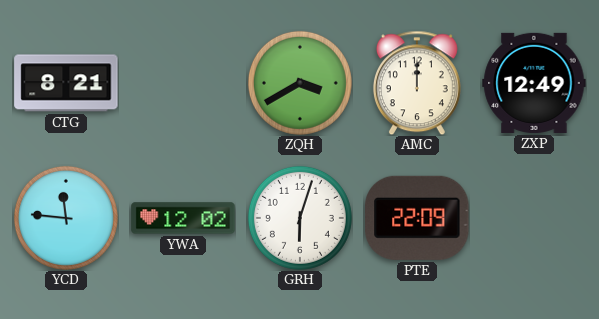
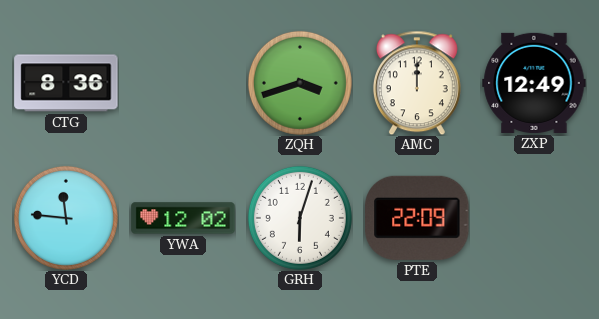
CTG: 8:21 -> 8:36
ZQH: 3:40 -> 3:42
